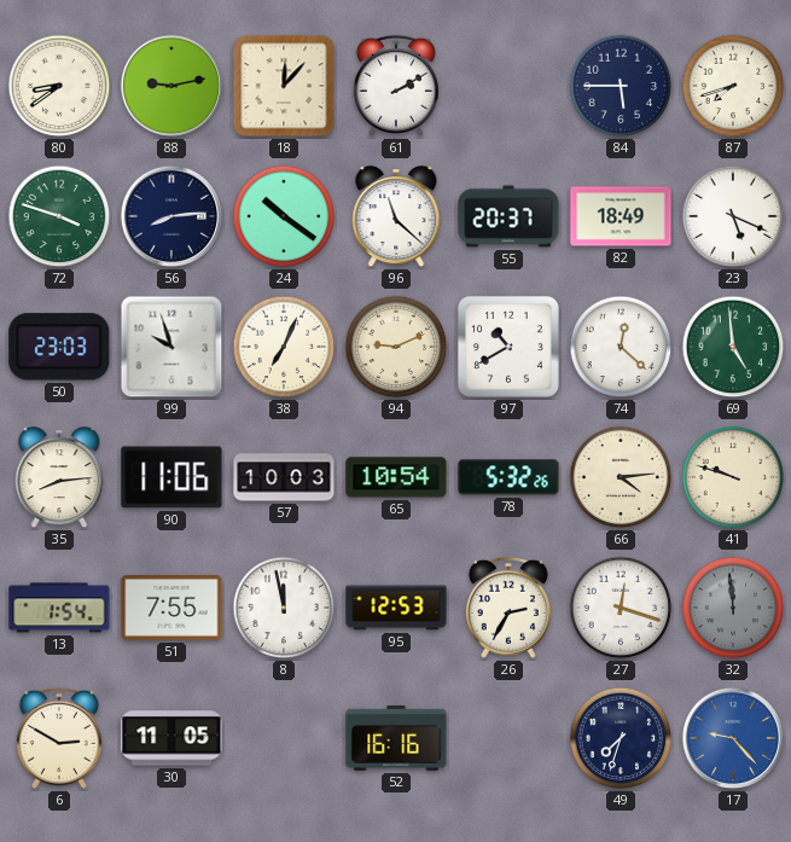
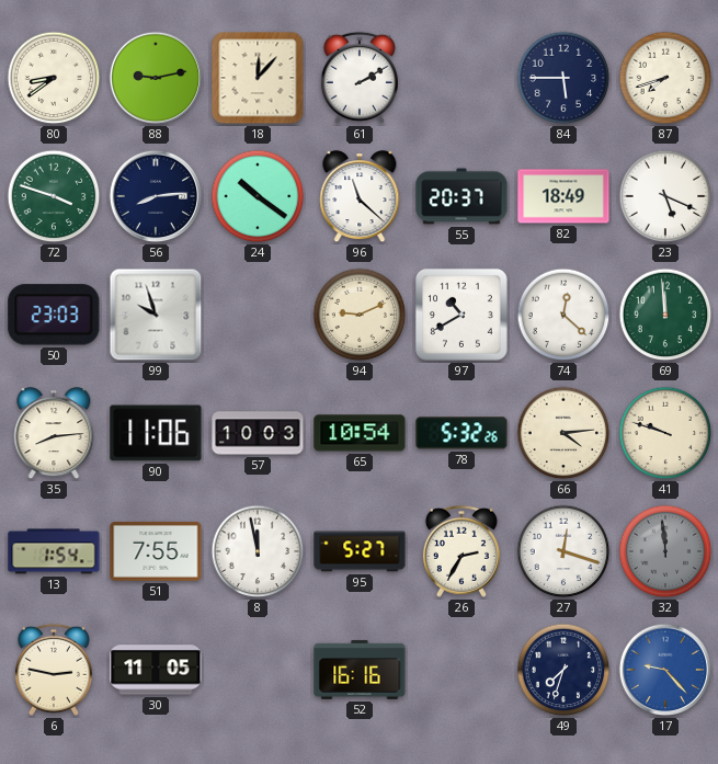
38: 7:04 -> none
69: 4:59 -> 11:59
95: 12:53 -> 5:27
6: 2:50 -> 2:47
